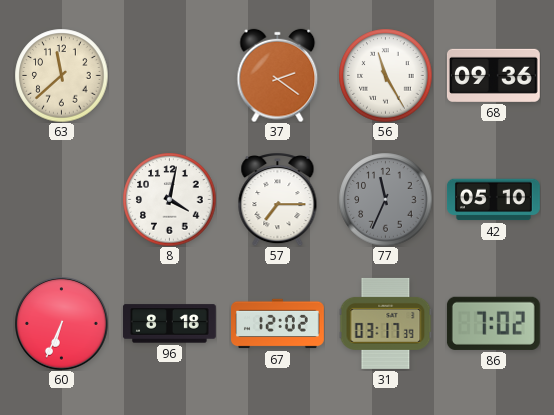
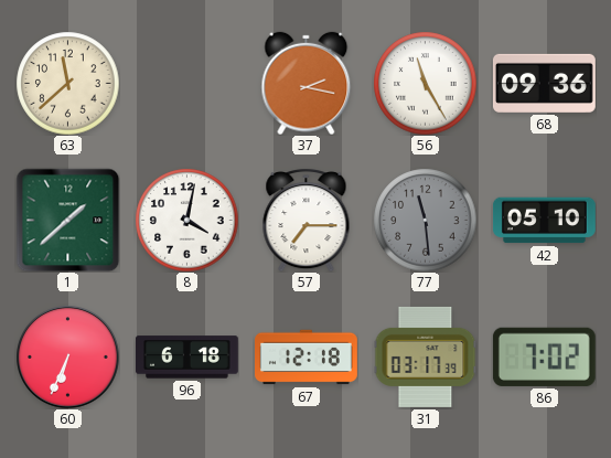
37: 2:21 -> 2:17
1: none -> 1:38
77: 11:34 -> 11:29
96: 8:18 -> 6:18
67: 12:02 -> 12:18
